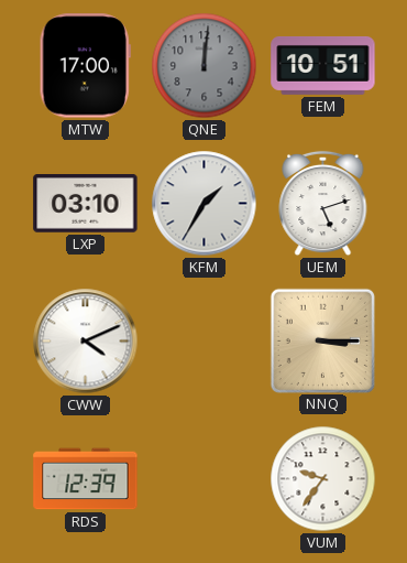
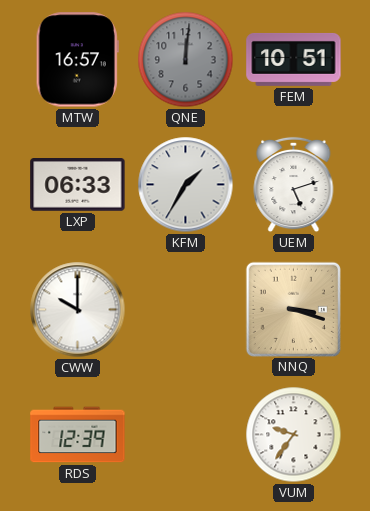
MTW: 17:00 -> 16:57
LXP: 03:10 -> 06:33
CWW: 4:11 -> 10:00
NNQ: 3:15 -> 3:18
